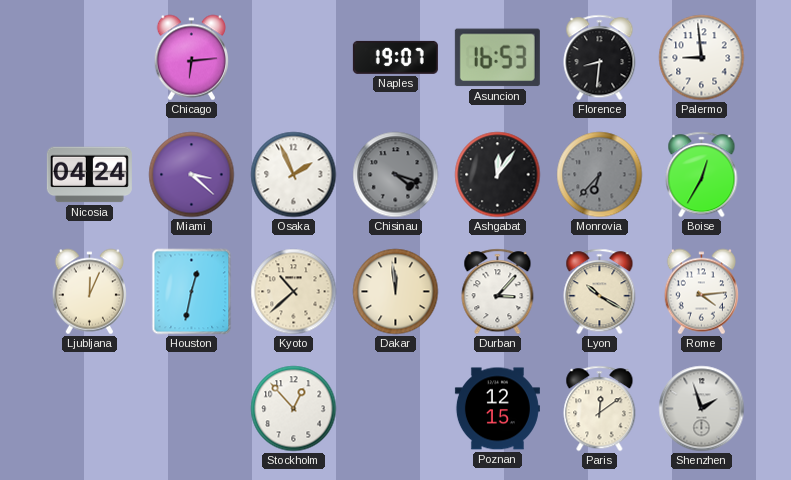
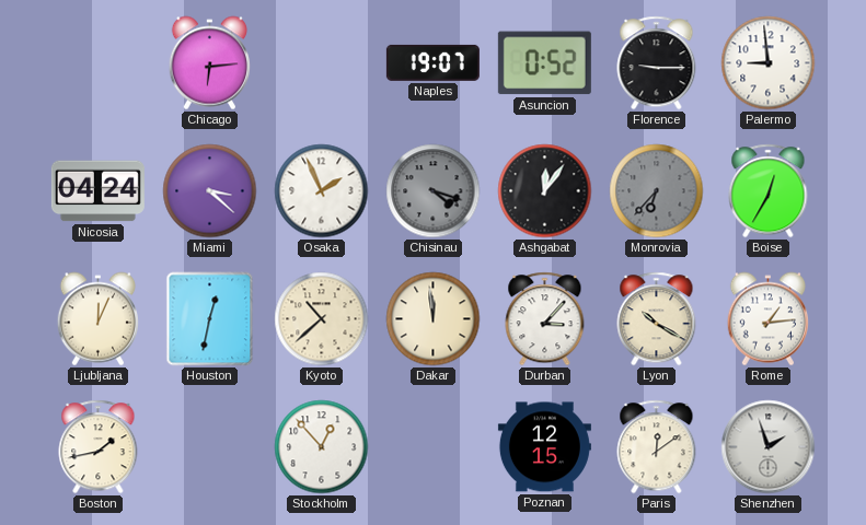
Asuncion: 16:53 -> 0:52
Florence: 8:31 -> 9:15
Rome: 4:14 -> 1:14
Boston: none -> 1:43
